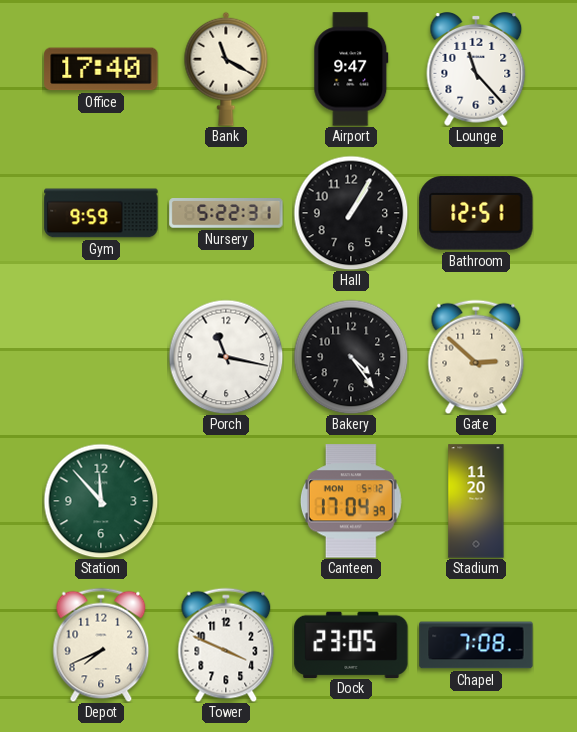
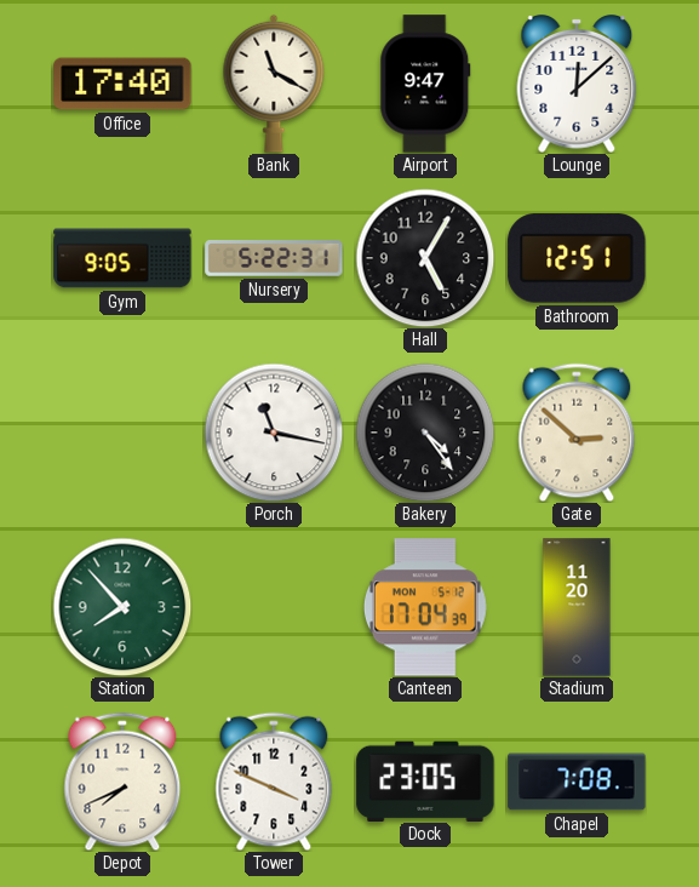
Lounge: 11:23 -> 12:08
Gym: 9:59 -> 9:05
Hall: 1:05 -> 5:05
Station: 11:53 -> 7:53
